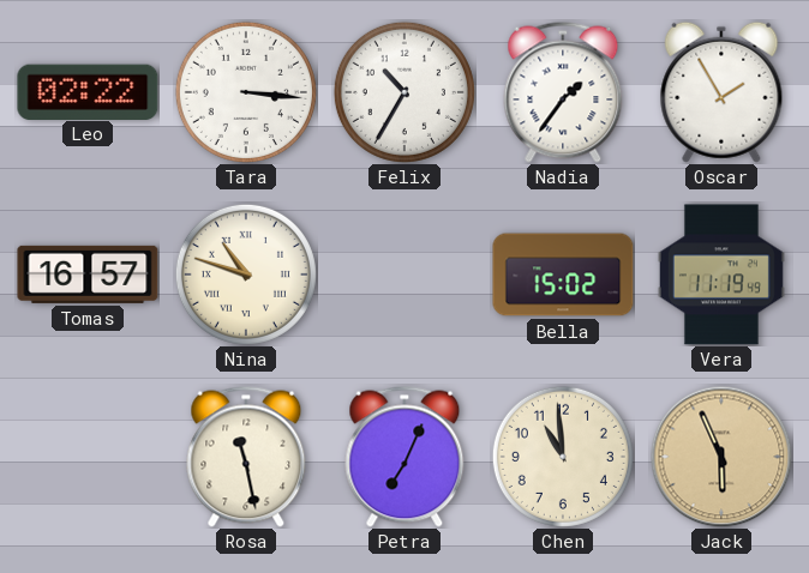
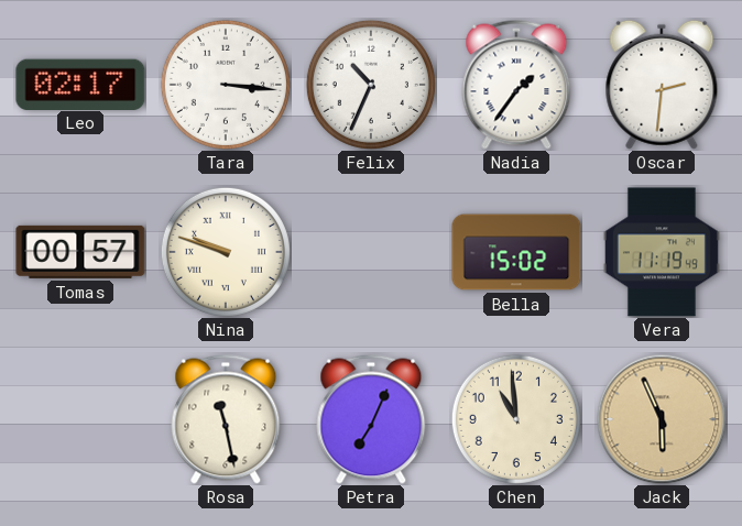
Leo: 02:22 -> 02:17
Felix: 10:35 -> 10:34
Oscar: 1:55 -> 2:31
Tomas: 16:57 -> 00:57
Nina: 10:48 -> 9:48
